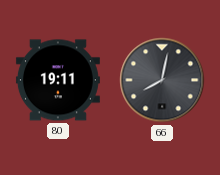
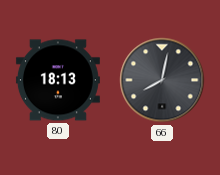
80: 19:11 -> 18:13
